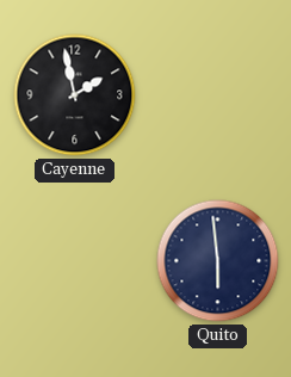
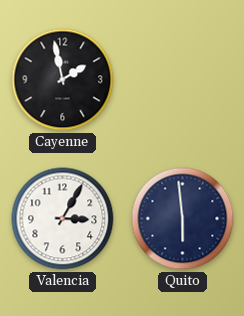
Valencia: none -> 3:05
